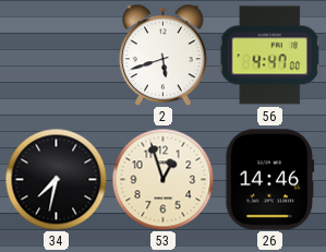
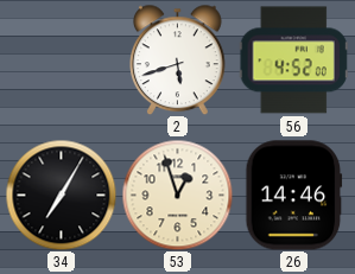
56: 4:47 -> 4:52
34: 7:32 -> 7:05
